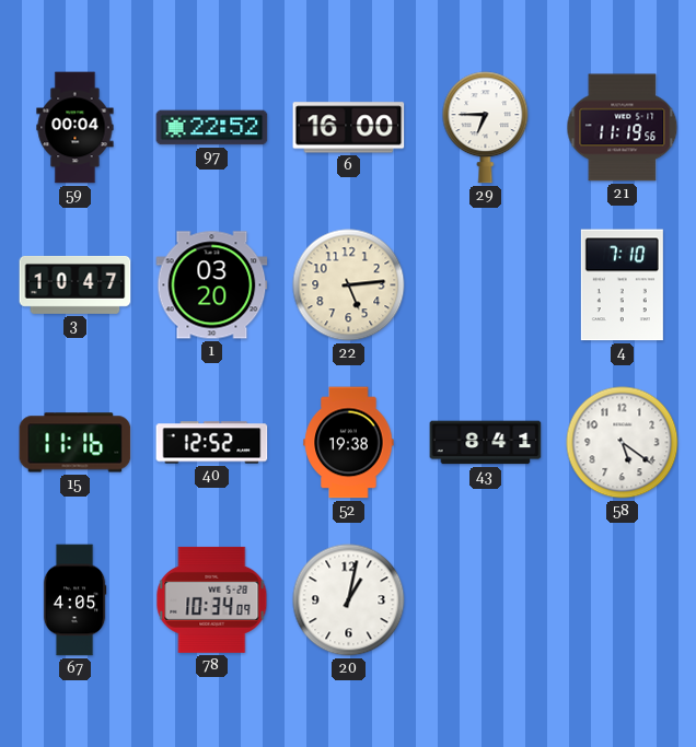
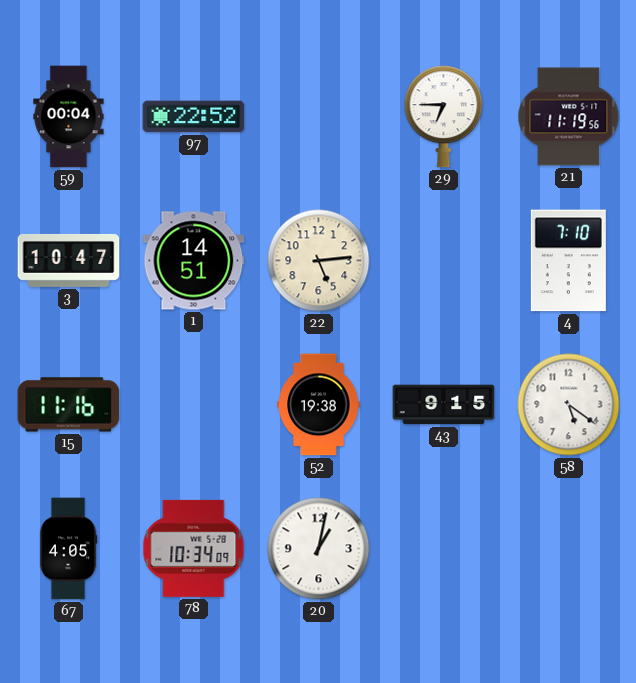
6: 16:00 -> none
1: 03:20 -> 14:51
40: 12:52 -> none
43: 8:41 -> 9:15
